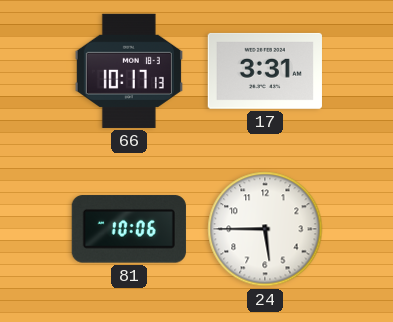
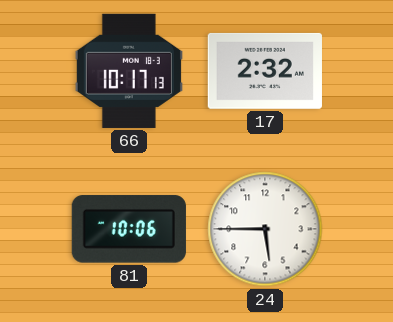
17: 3:31 -> 2:32
